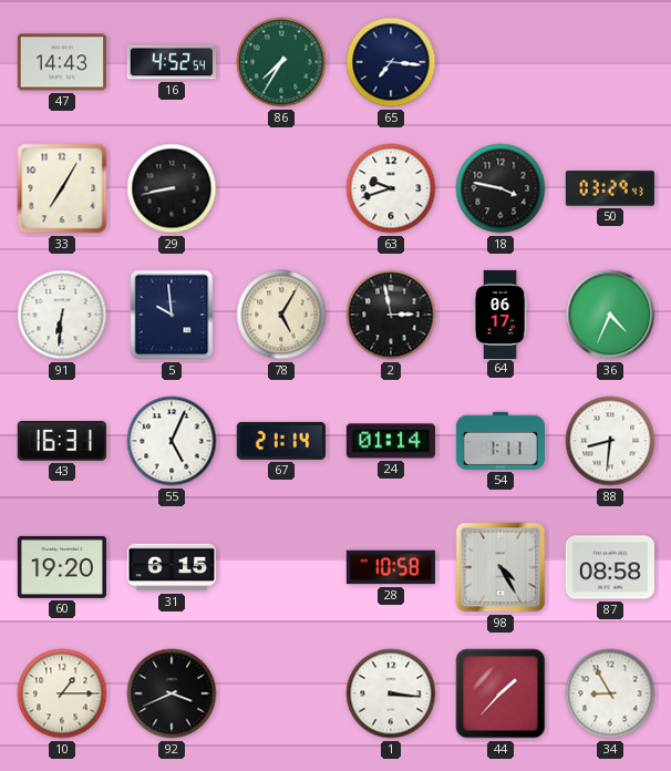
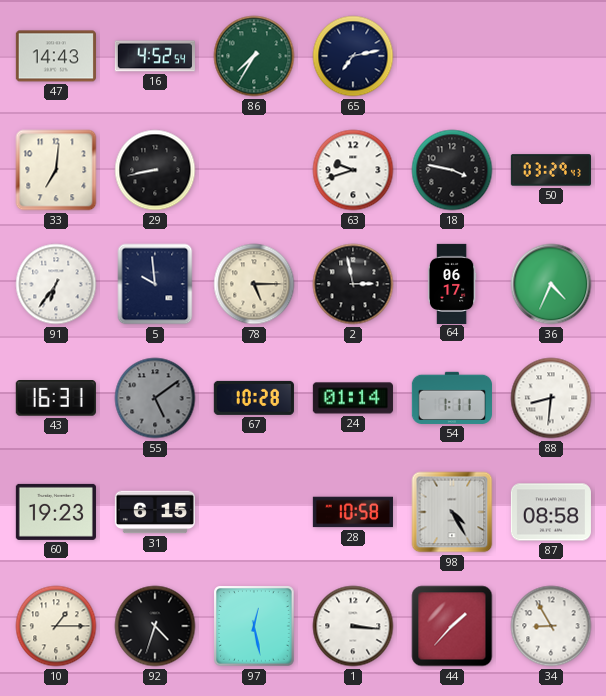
65: 7:16 -> 7:13
33: 7:05 -> 7:01
91: 6:31 -> 6:36
78: 5:05 -> 5:15
55: 5:04 -> 5:09
55 dial: white -> grey
67: 21:14 -> 10:28
60: 19:20 -> 19:23
92: 3:41 -> 4:33
97: none -> 12:28
